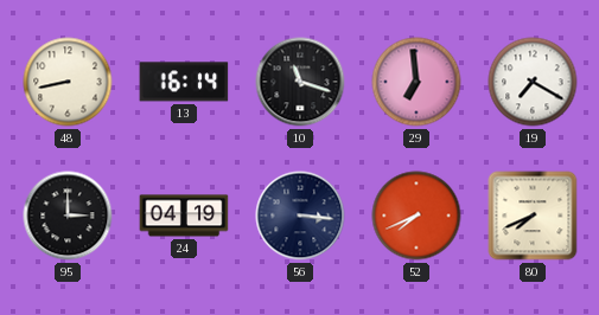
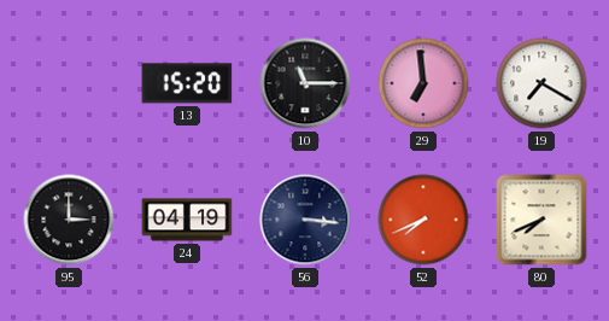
48: 8:43 -> none
13: 16:14 -> 15:20
10: 11:18 -> 11:15
